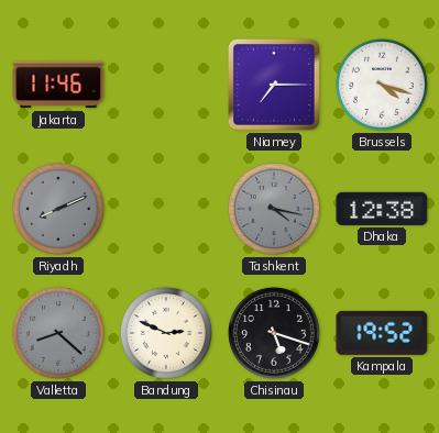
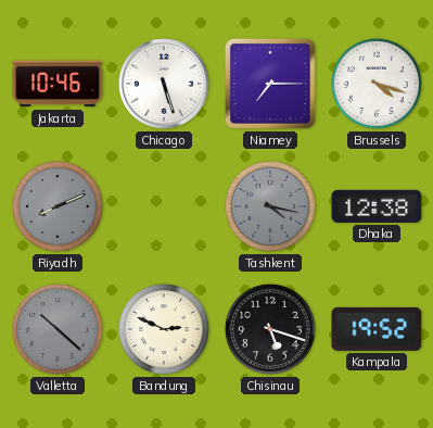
Jakarta: 11:46 -> 10:46
Chicago: none -> 5:27
Valletta: 8:22 -> 10:22
